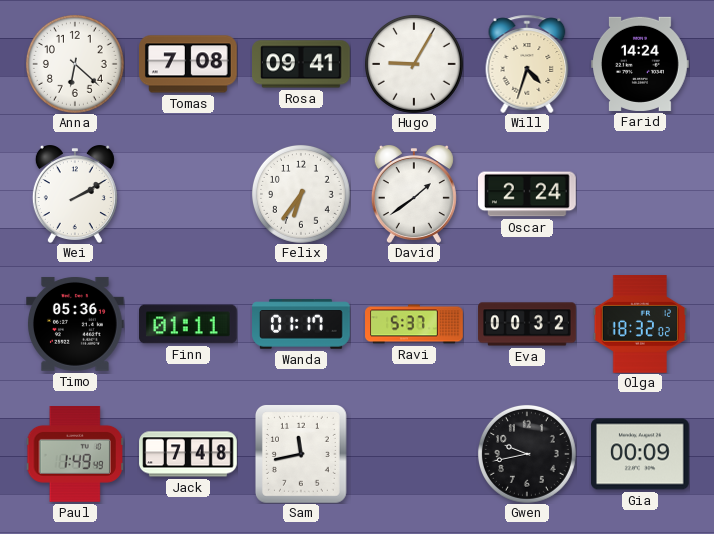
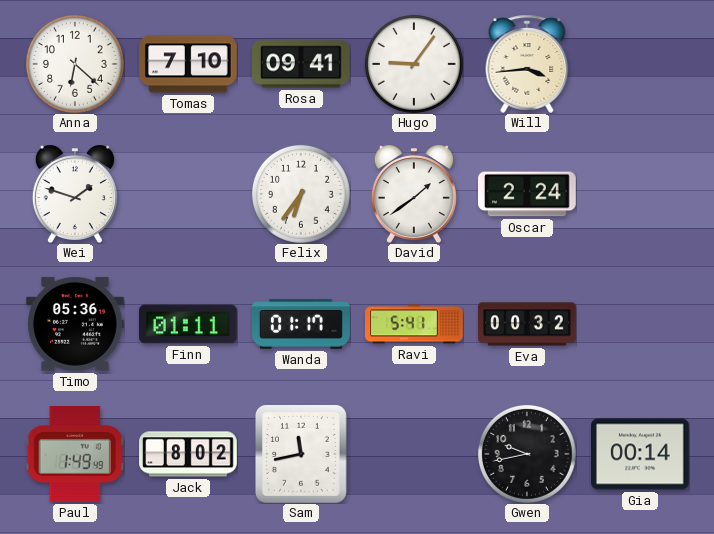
Tomas: 7:08 -> 7:10
Hugo: 9:05 -> 9:06
Will: 4:33 -> 3:44
Farid: 14:24 -> none
Wei: 2:10 -> 1:48
Ravi: 5:37 -> 5:41
Olga: 18:32 -> none
Jack: 7:48 -> 8:02
Gia: 00:09 -> 00:14
